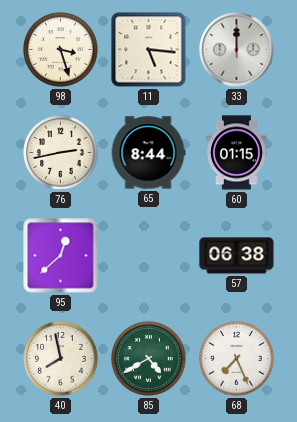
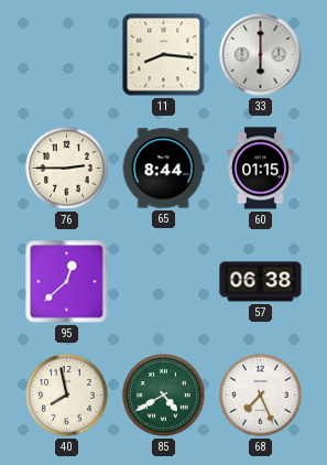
98: 3:27 -> none
11: 5:16 -> 8:16
33: 12:00 -> 6:00
76: 2:43 -> 2:45
